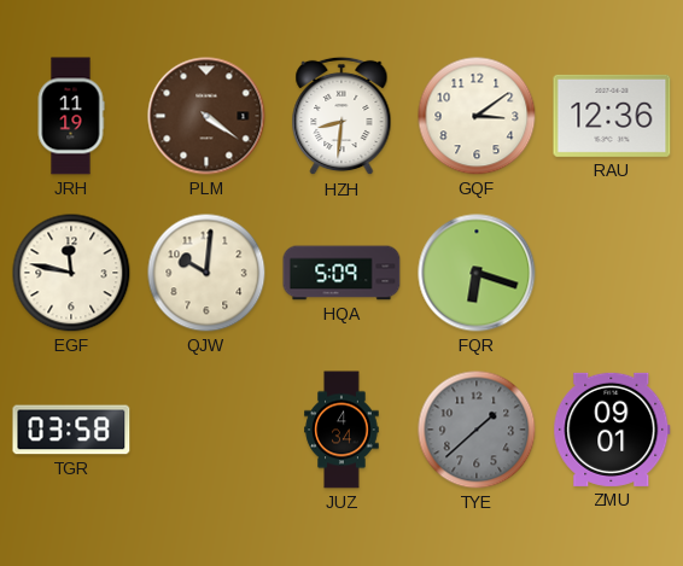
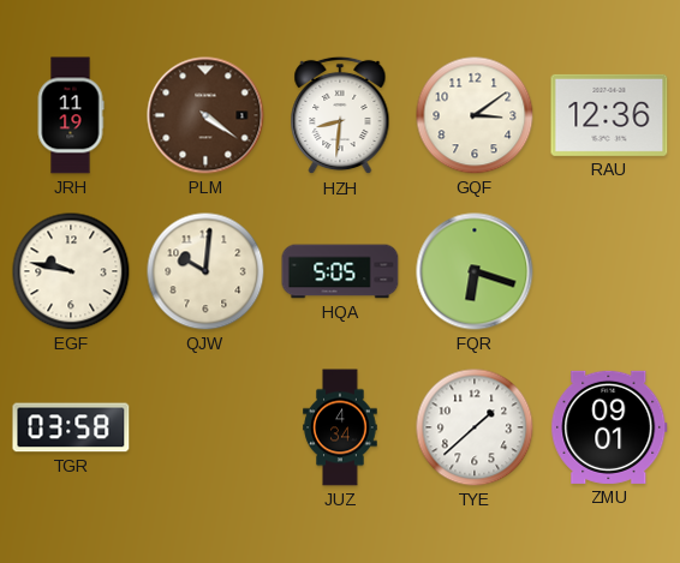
EGF: 11:47 -> 9:47
HQA: 5:09 -> 5:05
TYE dial: grey -> white
